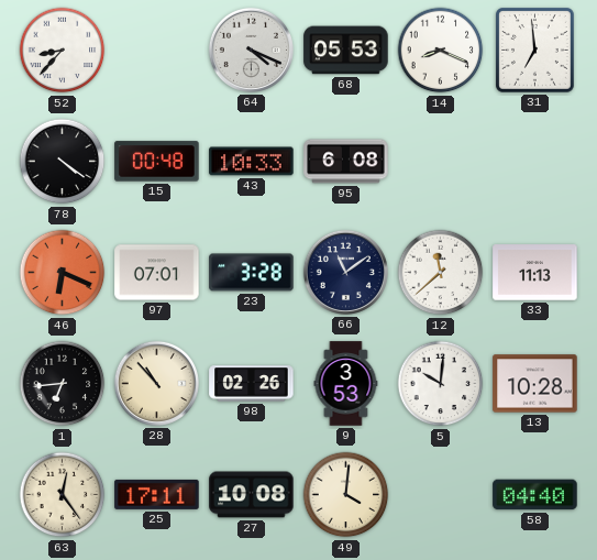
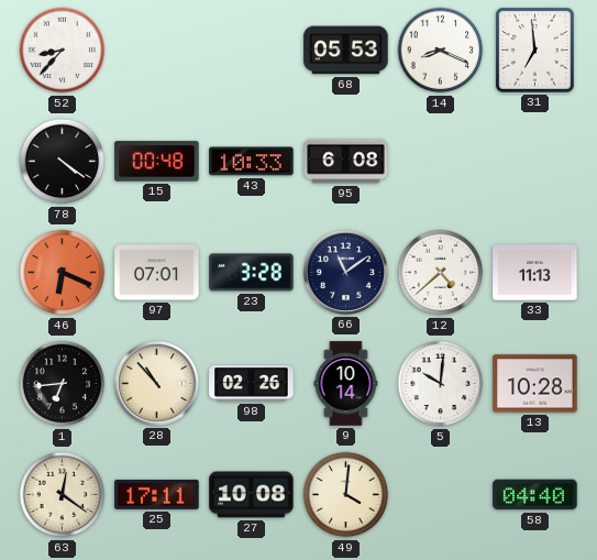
64: 4:19 -> none
12: 11:38 -> 4:38
9: 3:53 -> 10:14
63: 12:24 -> 12:21
